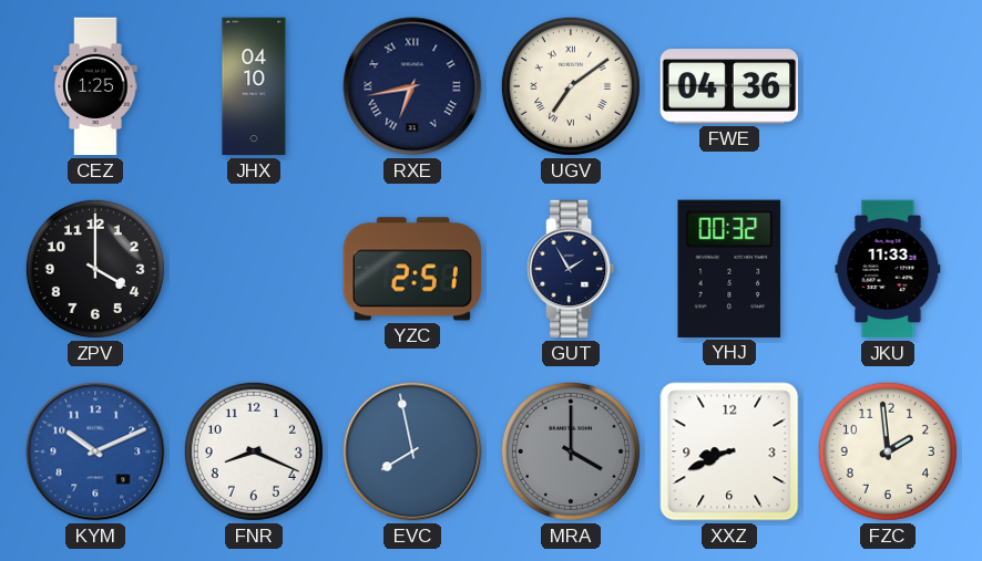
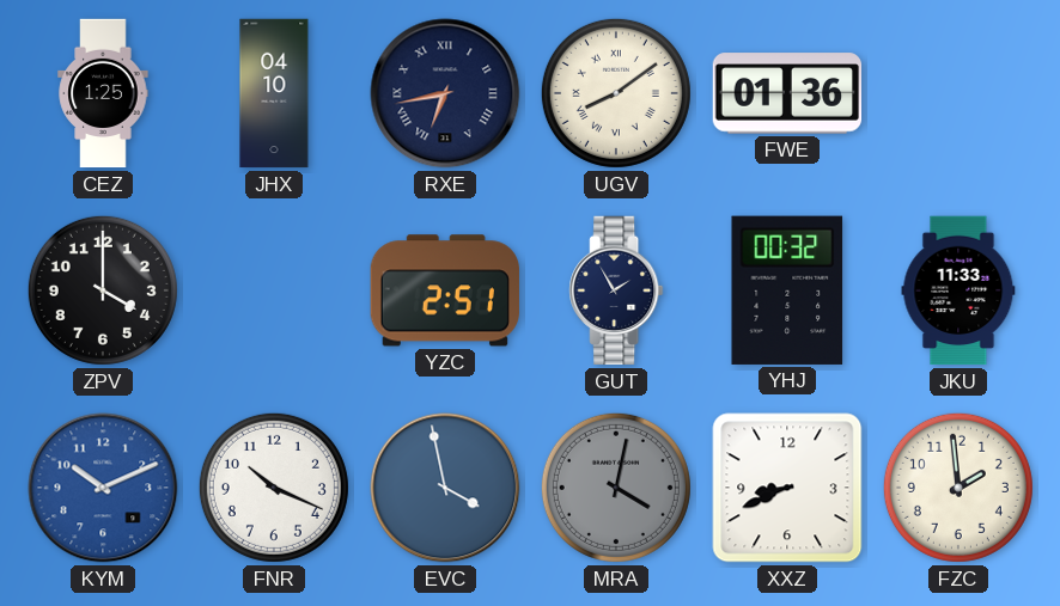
UGV: 7:09 -> 8:09
FWE: 04:36 -> 01:36
FNR: 8:19 -> 10:19
EVC: 7:58 -> 3:58
MRA: 4:00 -> 4:02
